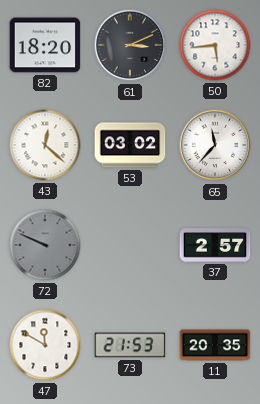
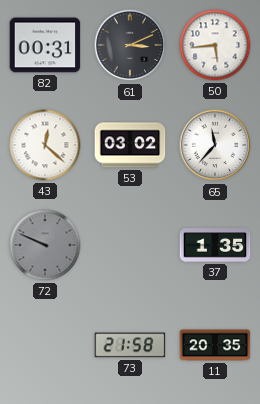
82: 18:20 -> 00:31
37: 2:57 -> 1:35
47: 11:50 -> none
73: 21:53 -> 21:58
